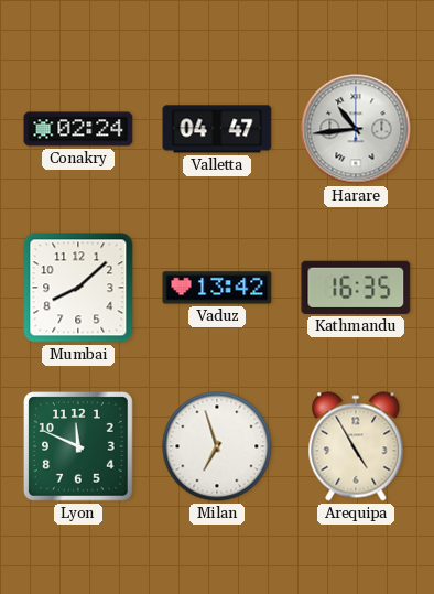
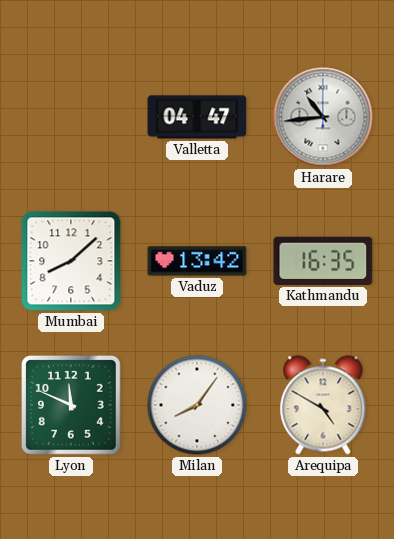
Conakry: 02:24 -> none
Milan: 6:57 -> 8:06
Arequipa: 4:55 -> 4:50
